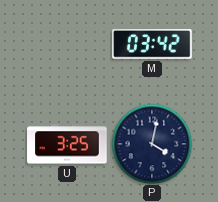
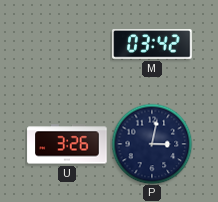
U: 3:25 -> 3:26
P: 4:02 -> 3:02
